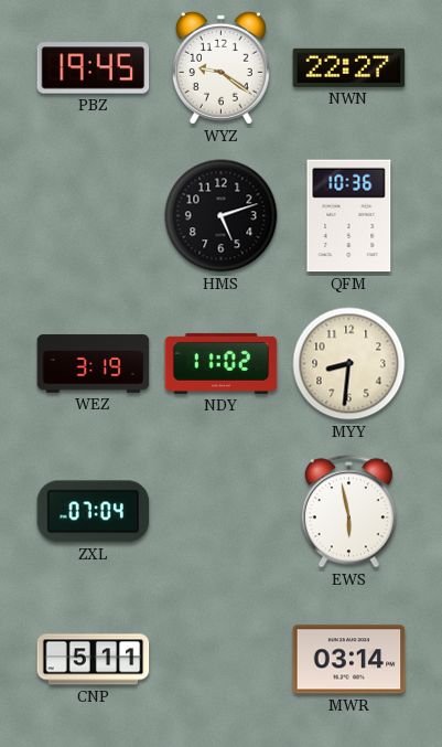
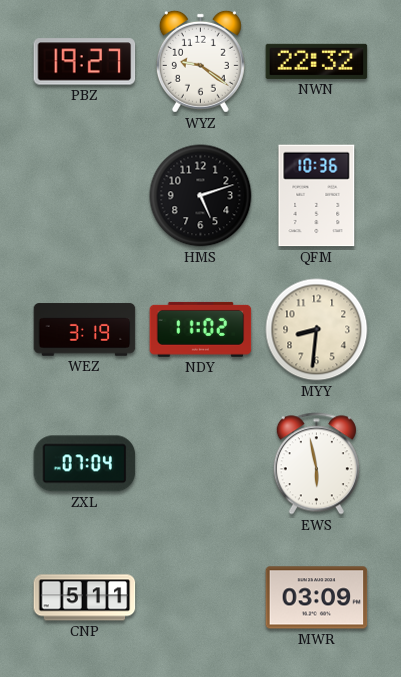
PBZ: 19:45 -> 19:27
NWN: 22:27 -> 22:32
MWR: 03:14 -> 03:09
